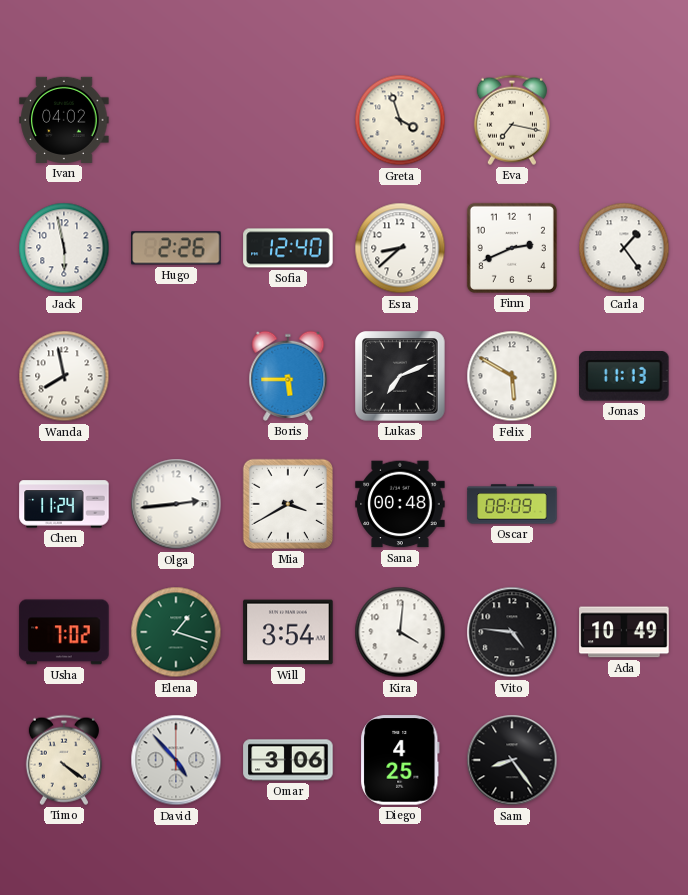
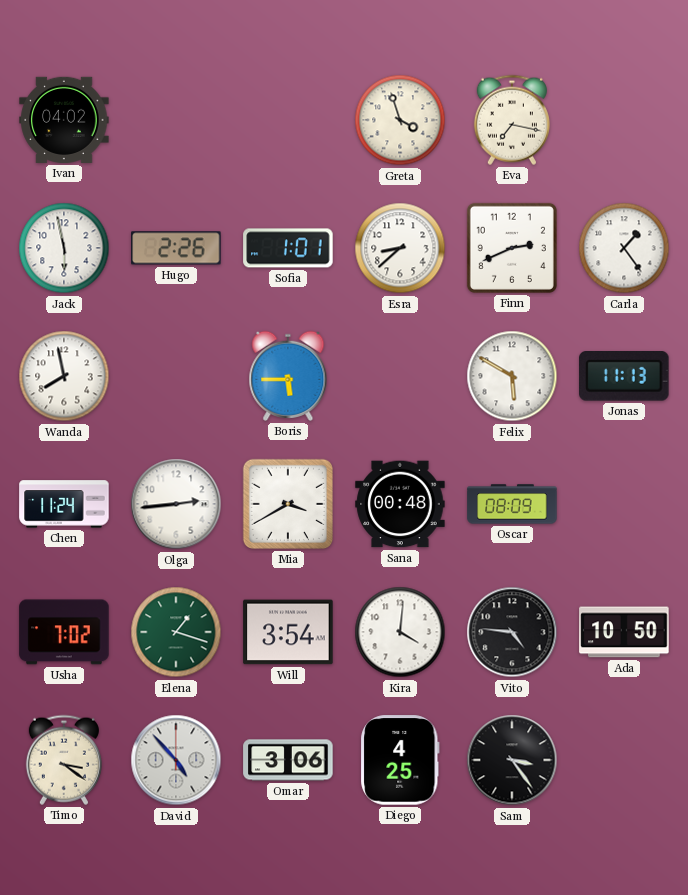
Sofia: 12:40 -> 1:01
Lukas: 7:11 -> none
Ada: 10:49 -> 10:50
Timo: 4:21 -> 3:21
Sam: 8:24 -> 3:24
